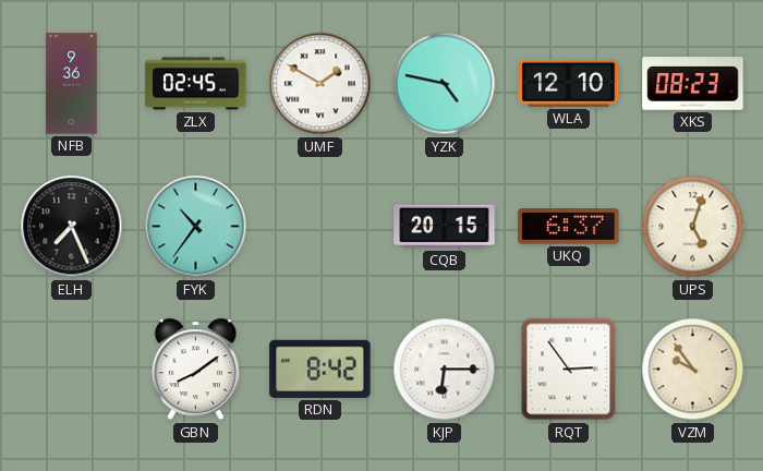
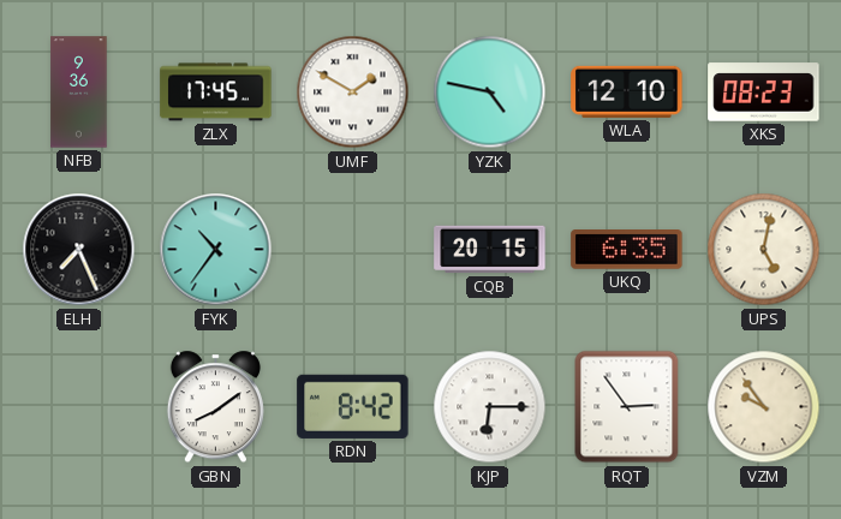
ZLX: 02:45 -> 17:45
UKQ: 6:37 -> 6:35
UPS: 5:03 -> 5:02
